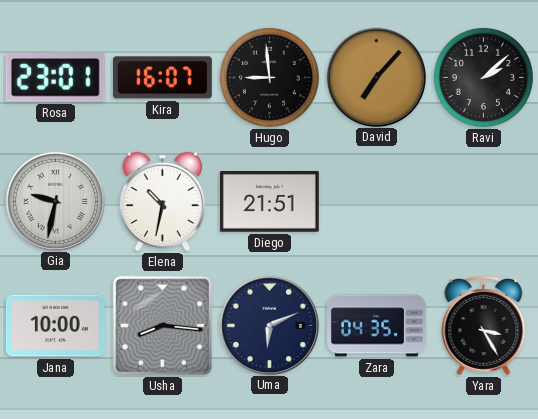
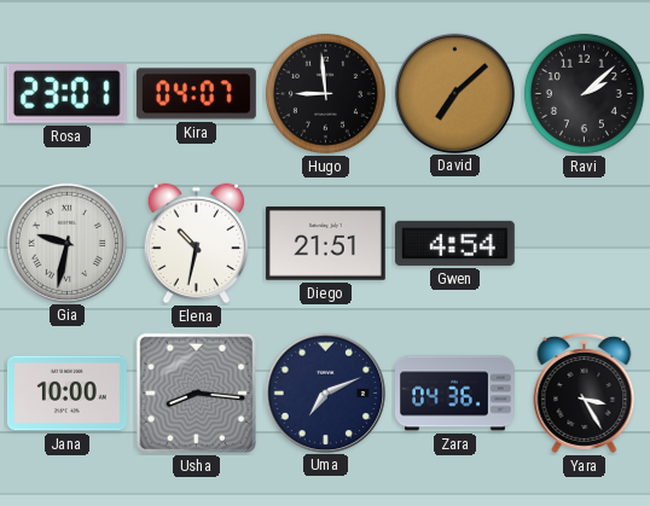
Kira: 16:07 -> 04:07
David: 7:07 -> 7:08
Gwen: none -> 4:54
Uma: 6:11 -> 7:11
Zara: 04:35 -> 04:36
